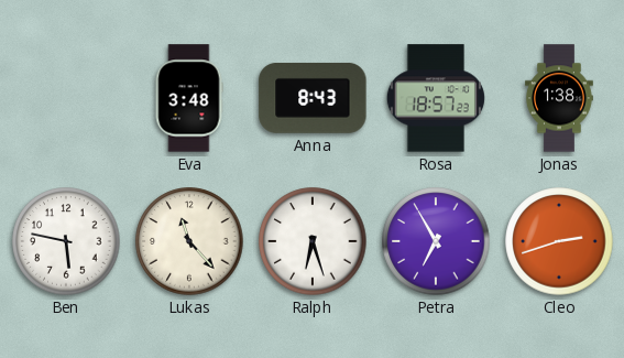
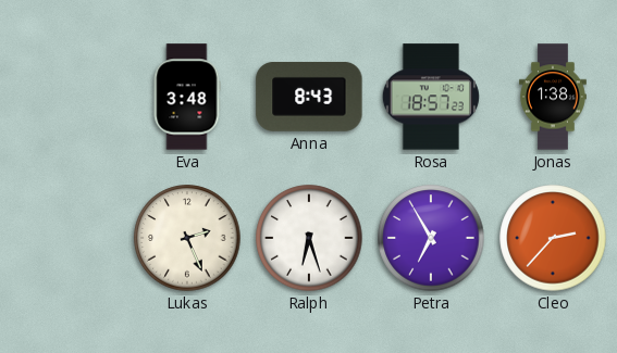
Ben: 5:47 -> none
Lukas: 11:23 -> 2:26
Cleo: 2:42 -> 2:37
